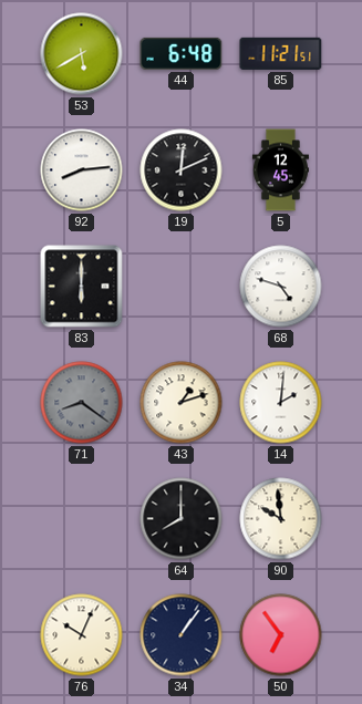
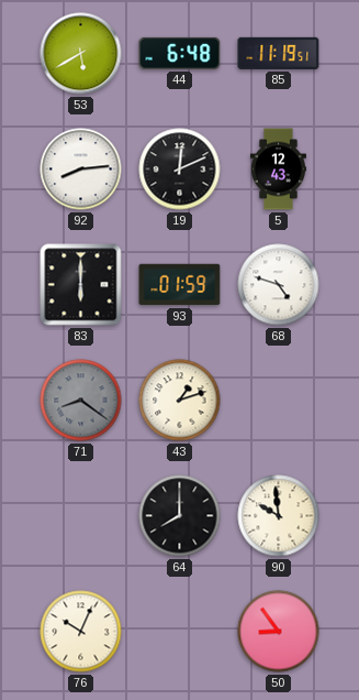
85: 11:21 -> 11:19
5: 12:45 -> 12:43
93: none -> 01:59
14: 2:01 -> none
34: 1:06 -> none
50: 6:54 -> 8:54
